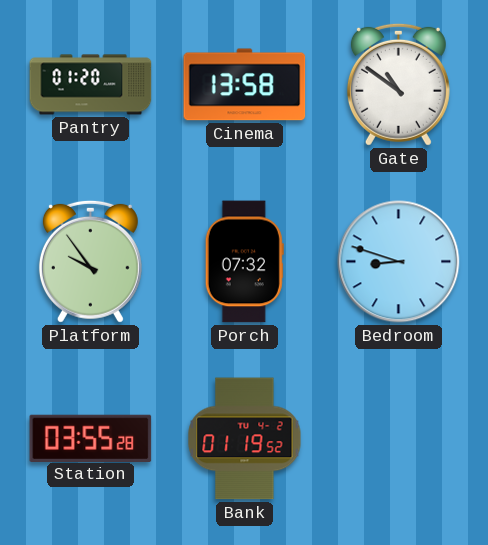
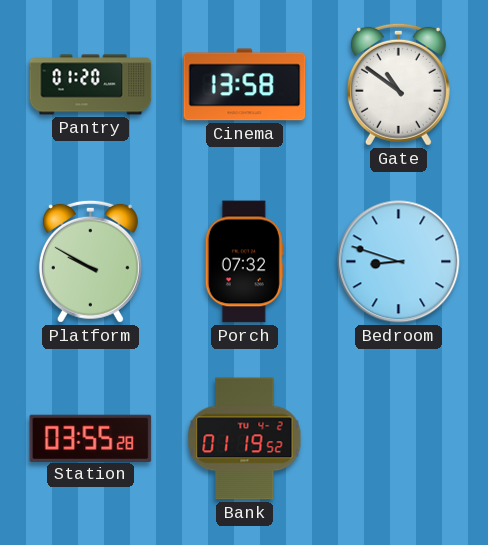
Platform: 9:54 -> 9:50
